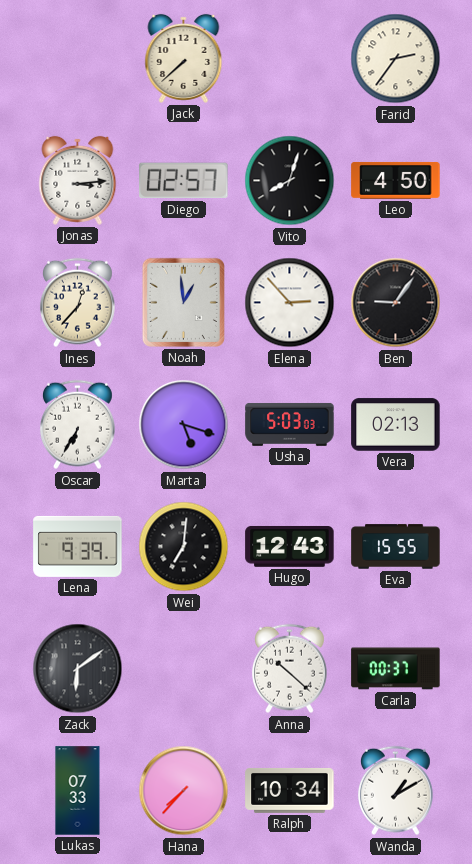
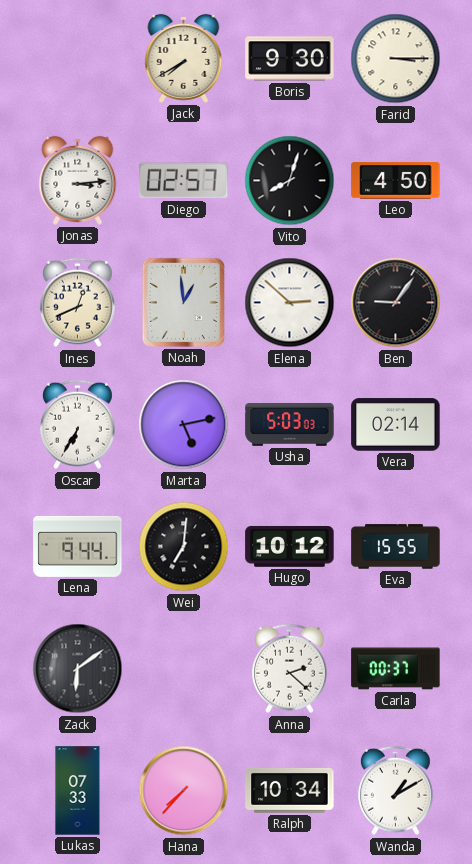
Jack: 7:38 -> 7:40
Boris: none -> 9:30
Farid: 2:36 -> 3:15
Ines: 12:37 -> 12:41
Elena: 2:53 -> 2:52
Marta: 5:18 -> 5:13
Vera: 02:13 -> 02:14
Lena: 9:39 -> 9:44
Hugo: 12:43 -> 10:12
Anna: 10:22 -> 2:22
